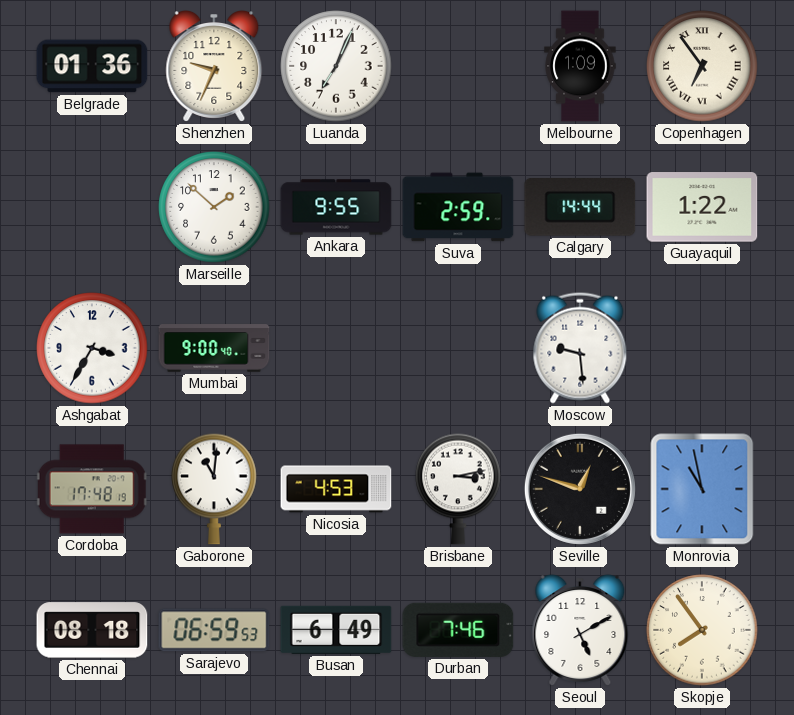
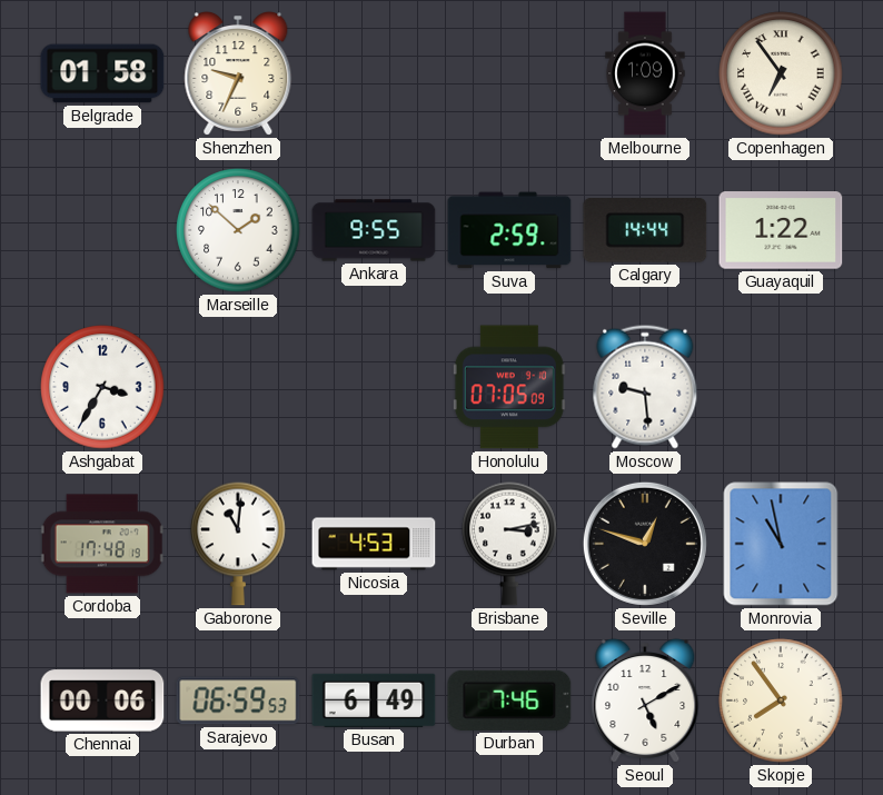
Belgrade: 01:36 -> 01:58
Luanda: 7:04 -> none
Mumbai: 9:00 -> none
Honolulu: none -> 07:05
Chennai: 08:18 -> 00:06
